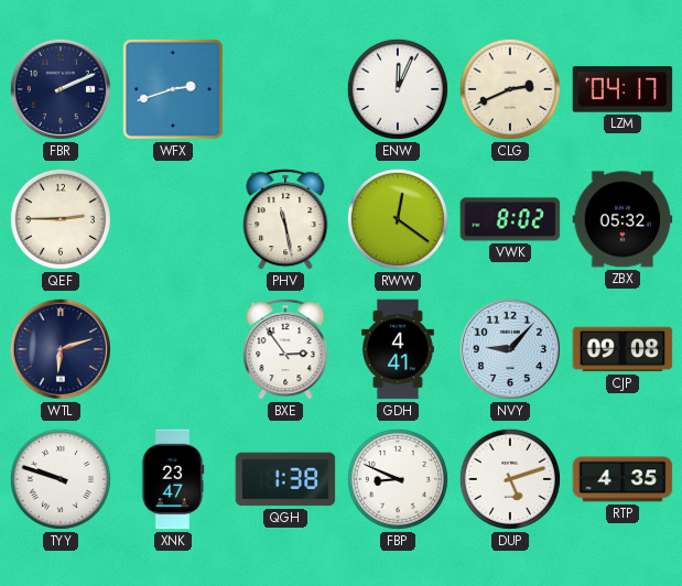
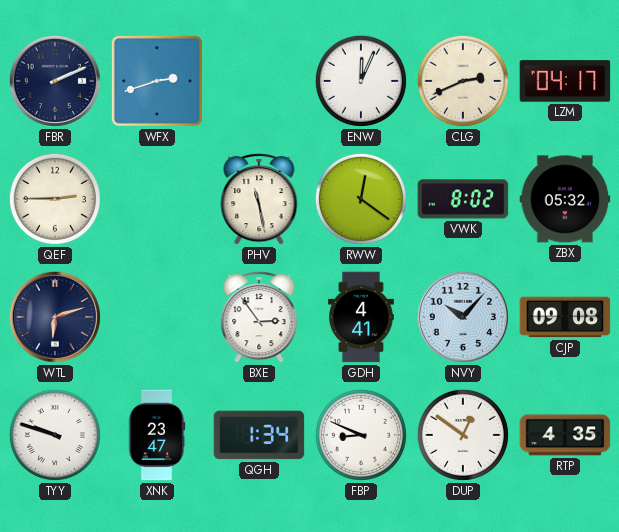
NVY: 9:07 -> 10:07
QGH: 1:38 -> 1:34
DUP: 5:12 -> 12:51
